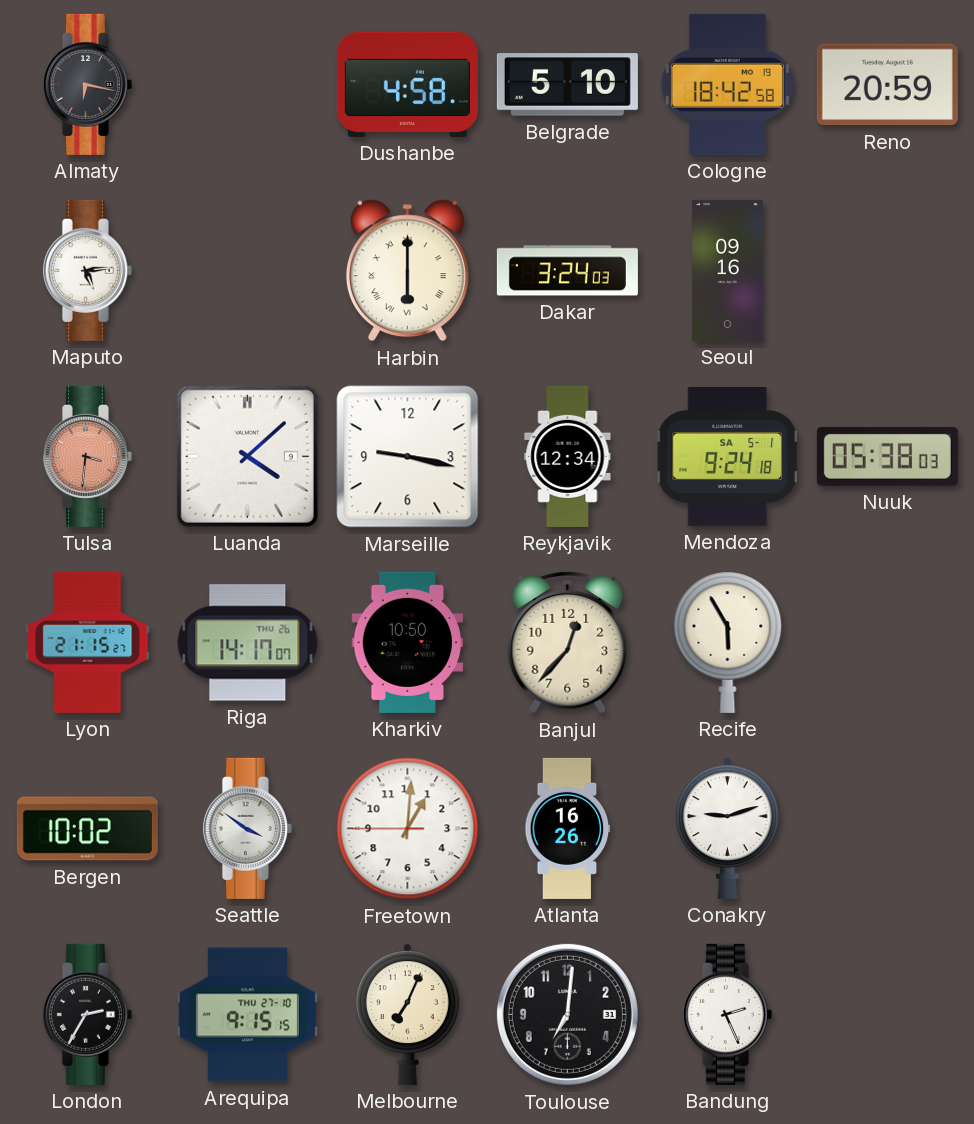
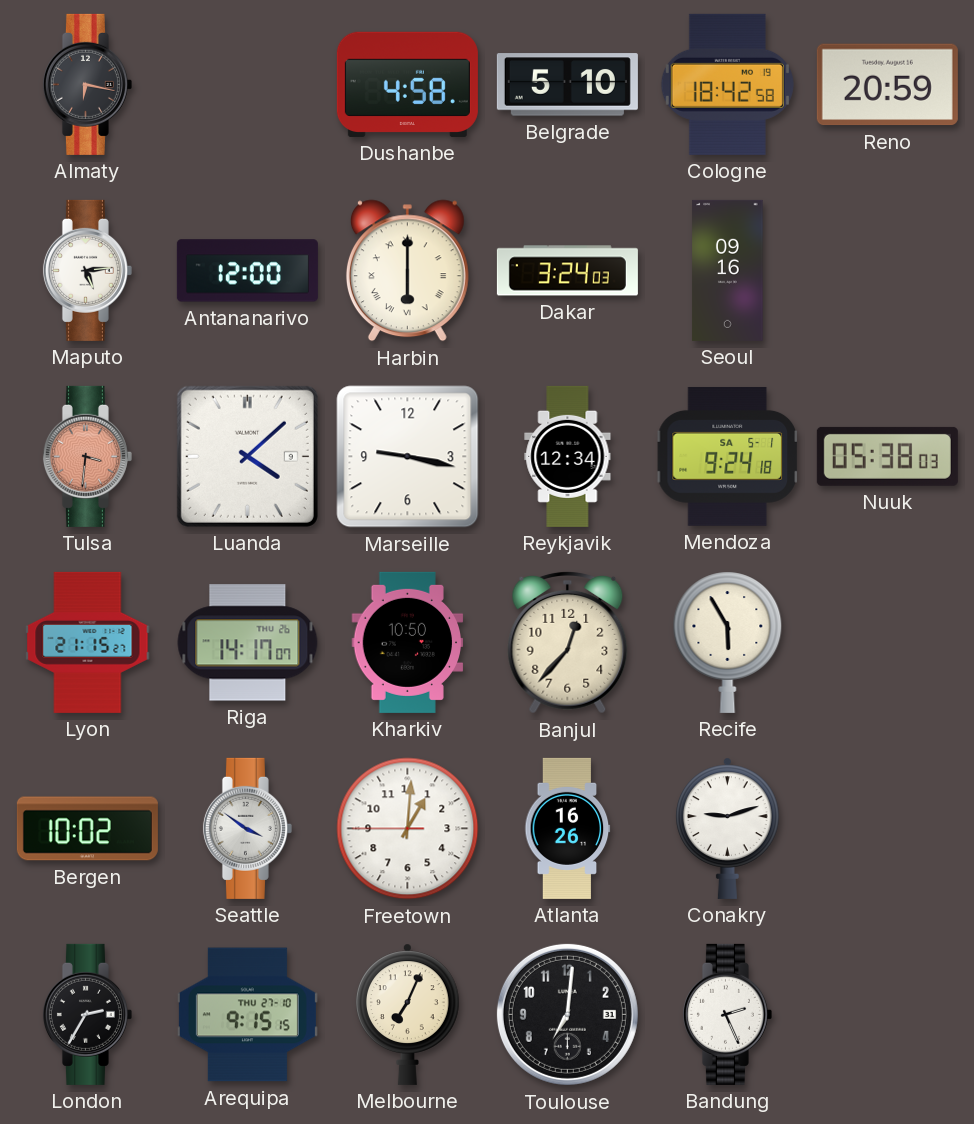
Antananarivo: none -> 12:00
